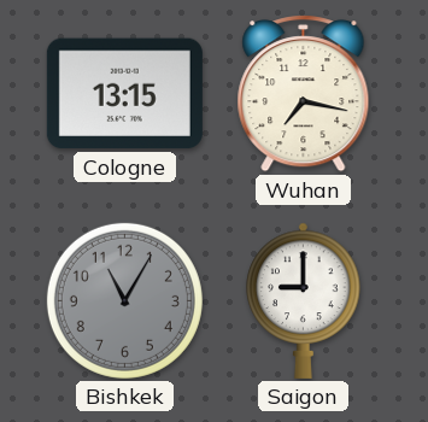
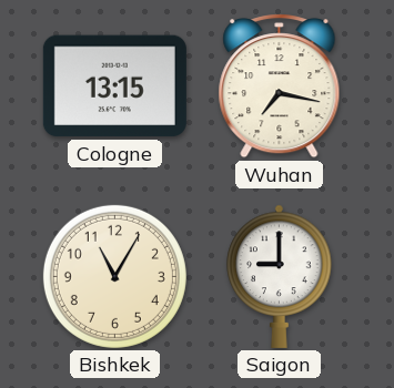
Bishkek dial: grey -> cream
